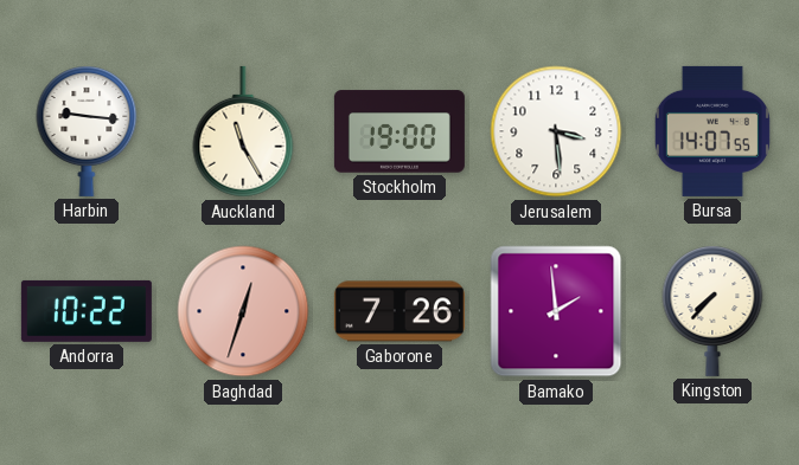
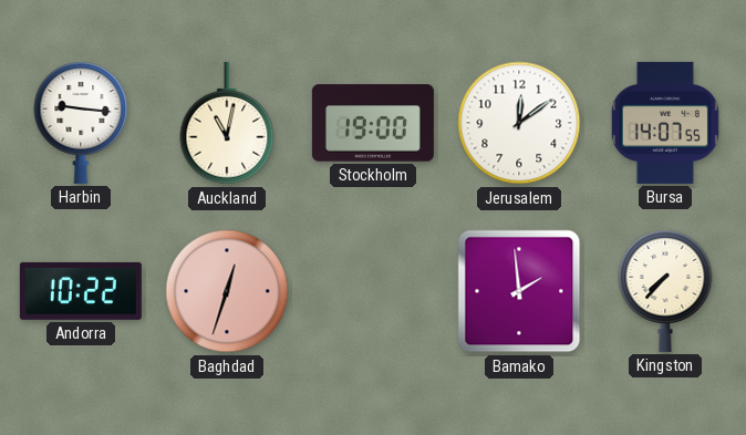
Auckland: 11:25 -> 11:02
Jerusalem: 3:29 -> 12:09
Gaborone: 7:26 -> none
